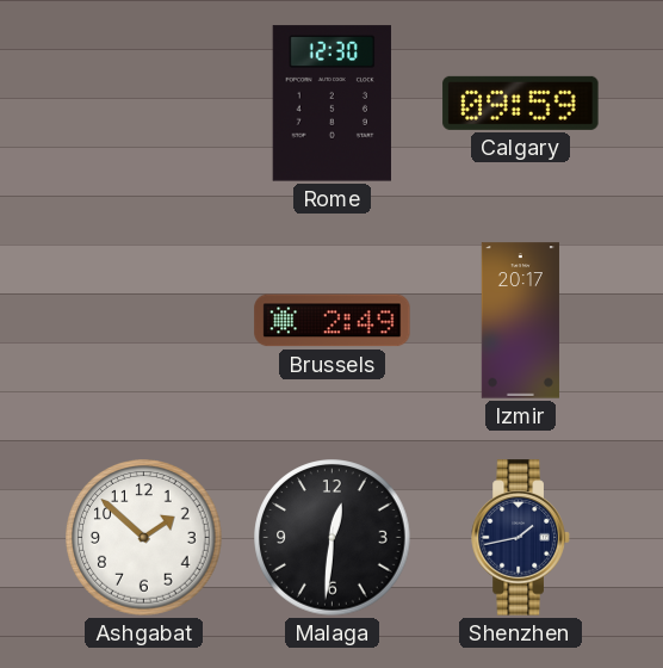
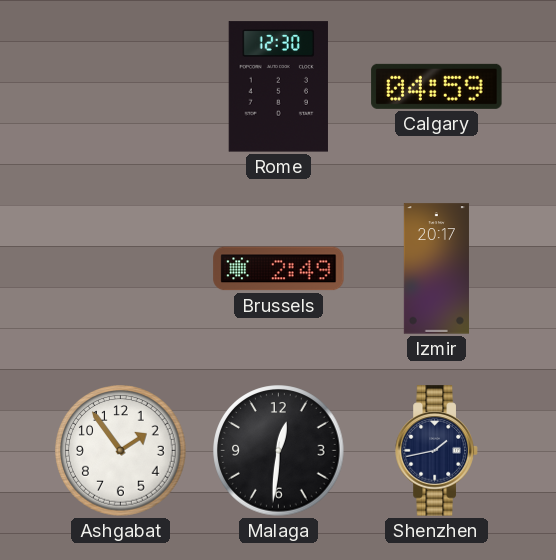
Calgary: 09:59 -> 04:59
Ashgabat: 1:52 -> 1:54
